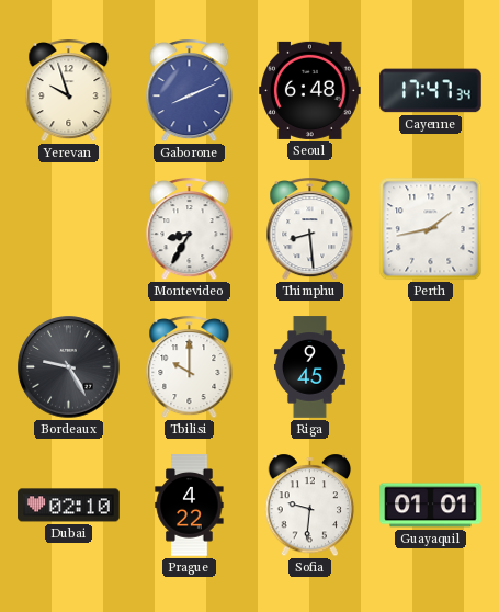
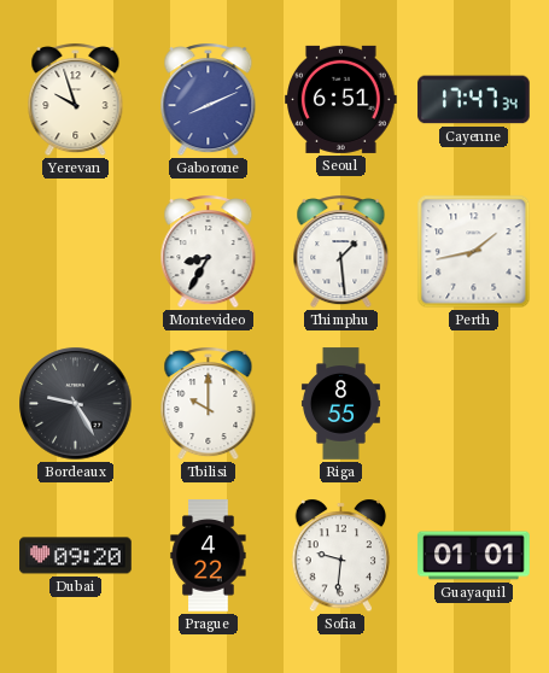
Seoul: 6:48 -> 6:51
Thimphu: 8:29 -> 1:29
Riga: 9:45 -> 8:55
Dubai: 02:10 -> 09:20
